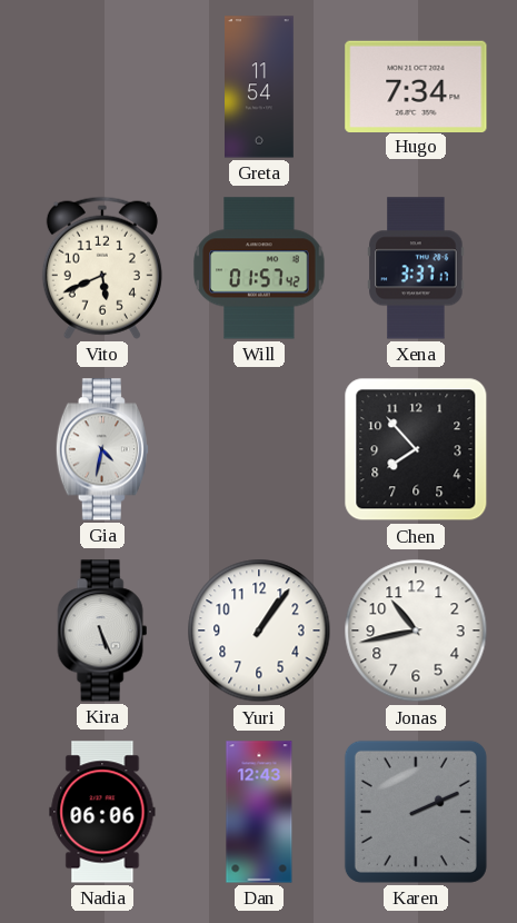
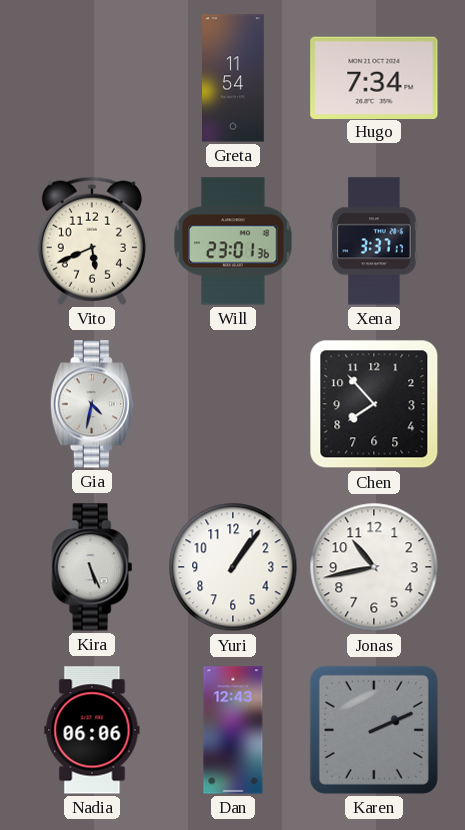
Will: 01:57 -> 23:01
